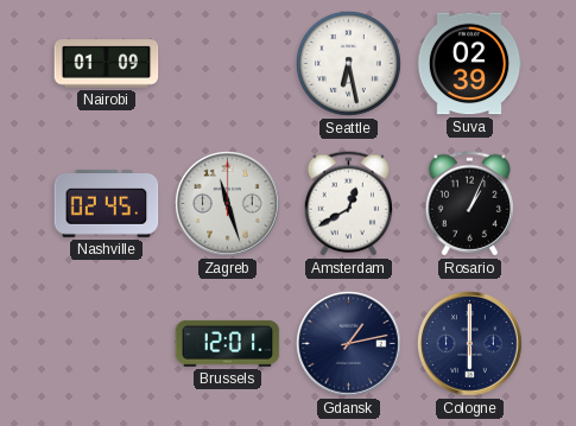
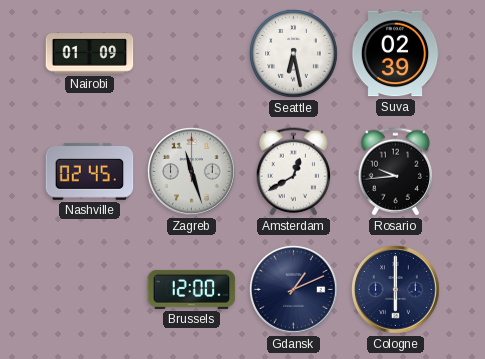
Rosario: 1:04 -> 9:44
Brussels: 12:01 -> 12:00
Gdansk: 1:13 -> 1:11
